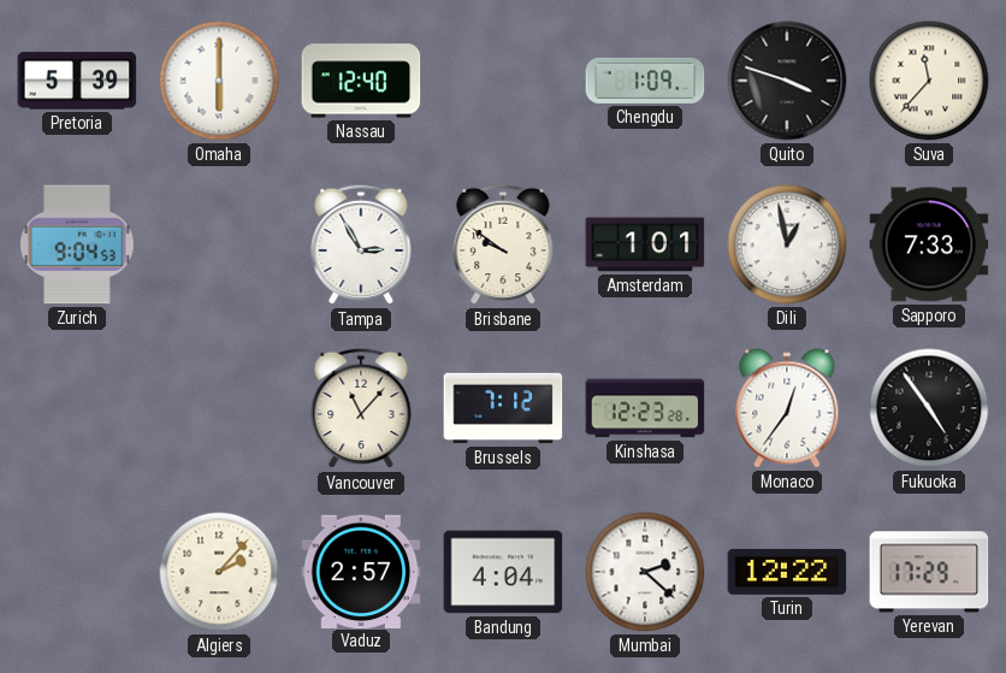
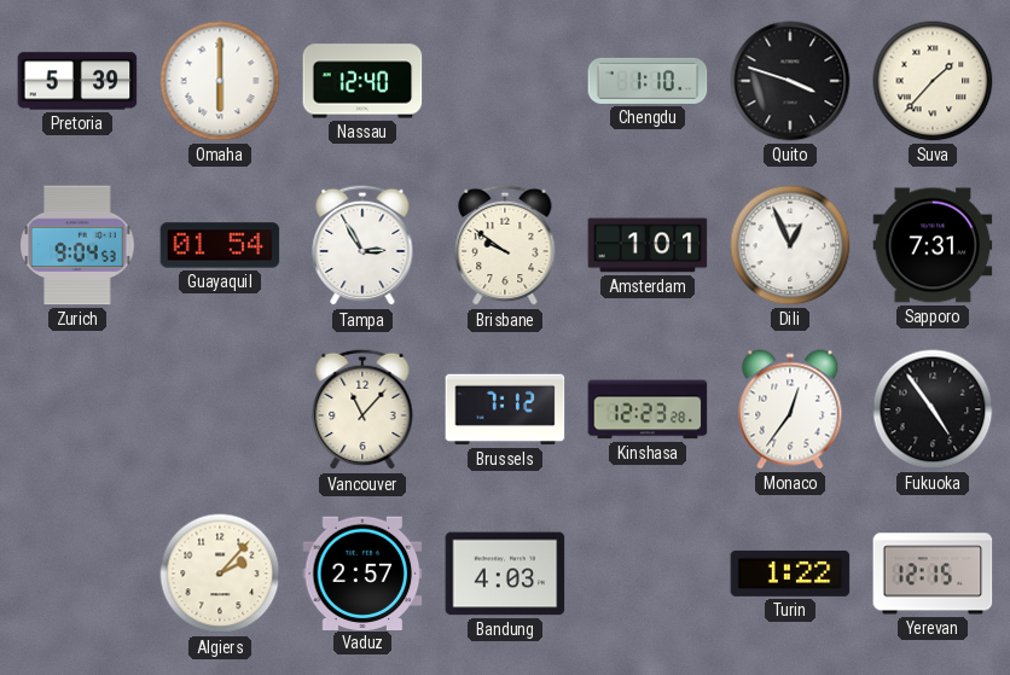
Chengdu: 1:09 -> 1:10
Suva: 11:37 -> 1:37
Guayaquil: none -> 01:54
Dili: 12:58 -> 12:56
Sapporo: 7:33 -> 7:31
Bandung: 4:04 -> 4:03
Mumbai: 2:22 -> none
Turin: 12:22 -> 1:22
Yerevan: 17:29 -> 12:15
